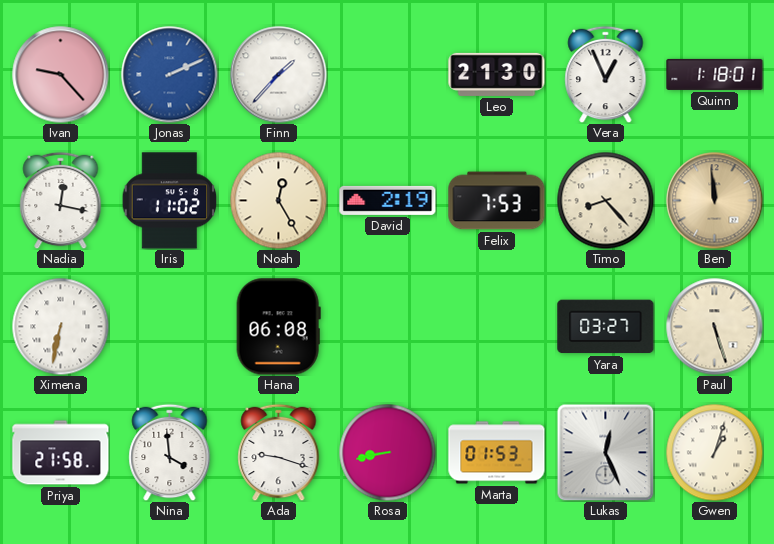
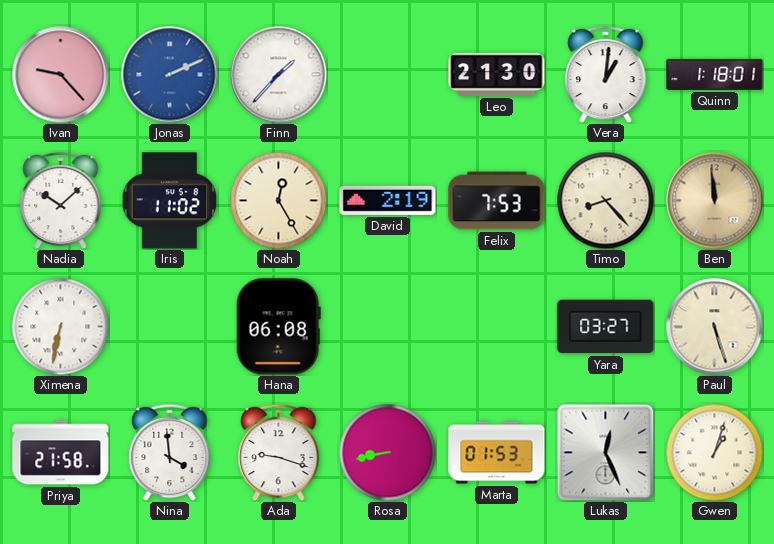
Vera: 12:56 -> 1:01
Nadia: 12:17 -> 10:08
